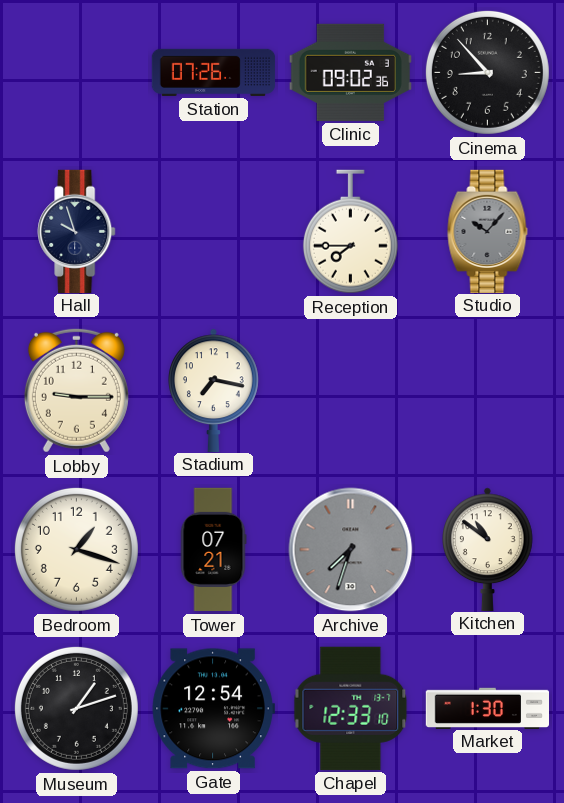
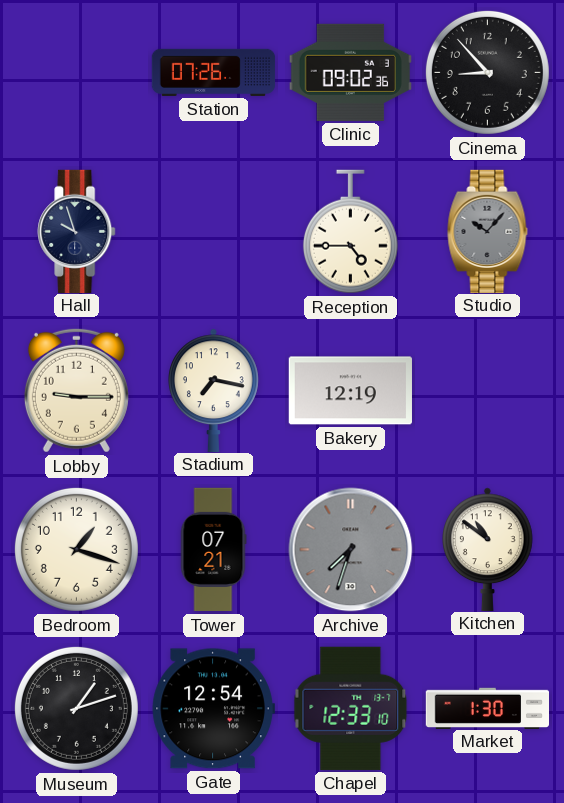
Reception: 7:45 -> 4:45
Bakery: none -> 12:19
